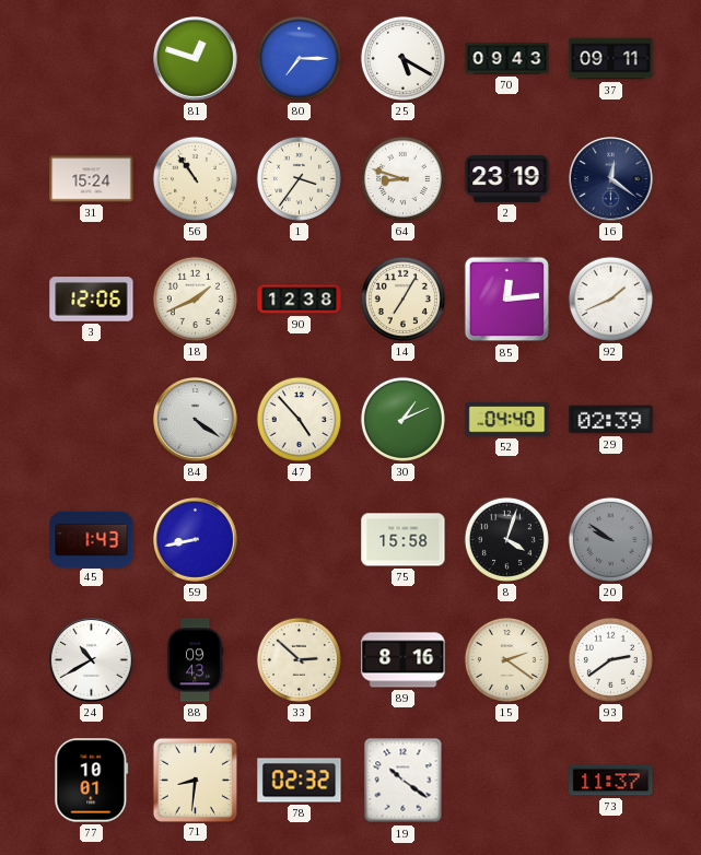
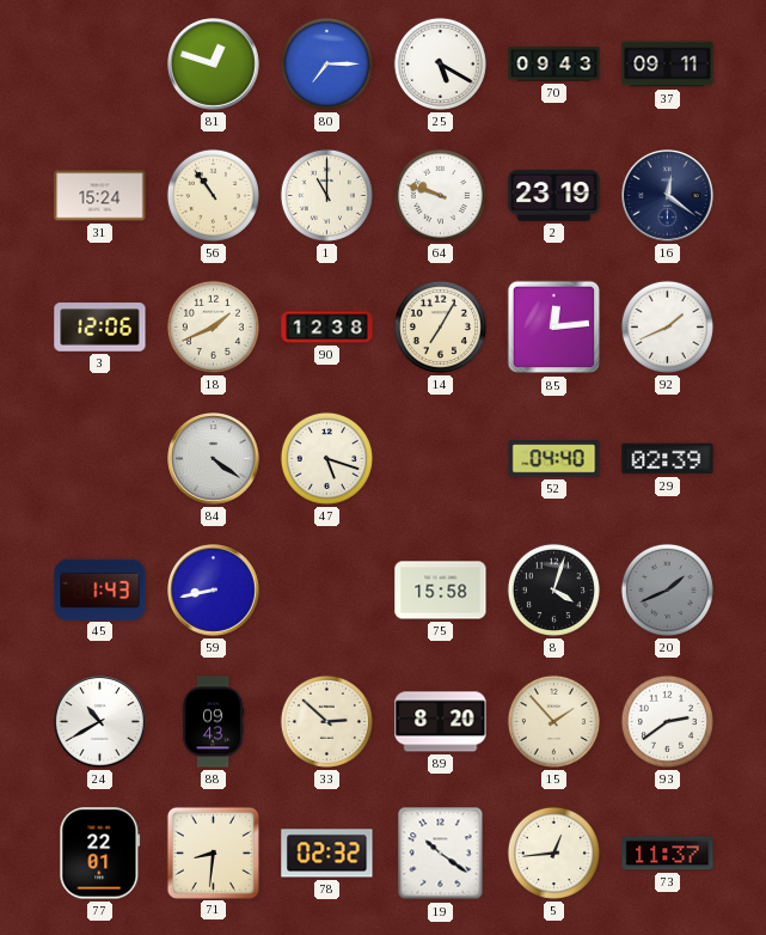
1: 3:36 -> 11:00
64: 8:48 -> 9:48
47: 4:53 -> 5:18
30: 1:11 -> none
20: 9:51 -> 1:41
89: 8:16 -> 8:20
15: 2:21 -> 1:53
77: 10:01 -> 22:01
5: none -> 12:44
